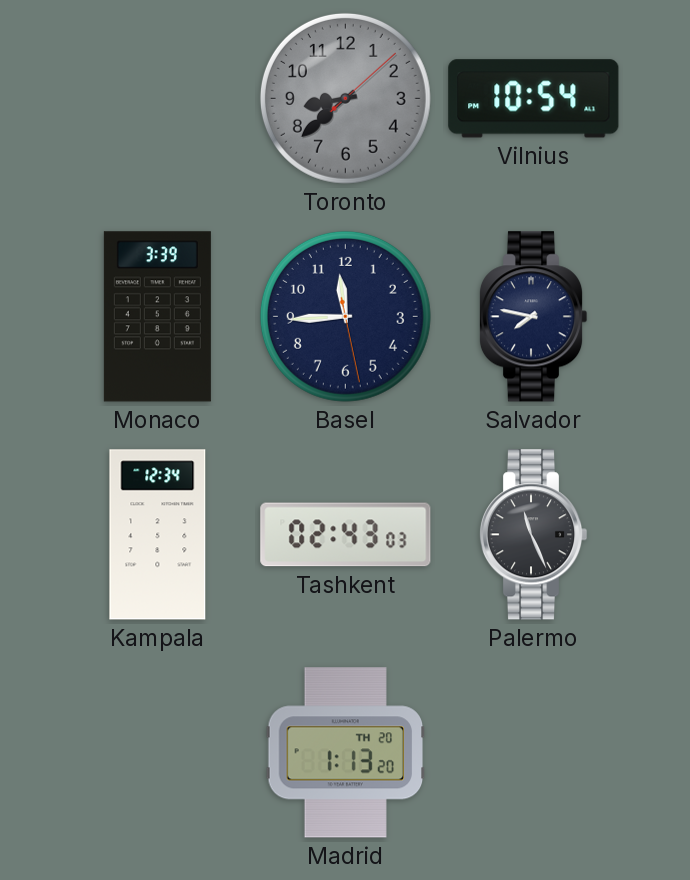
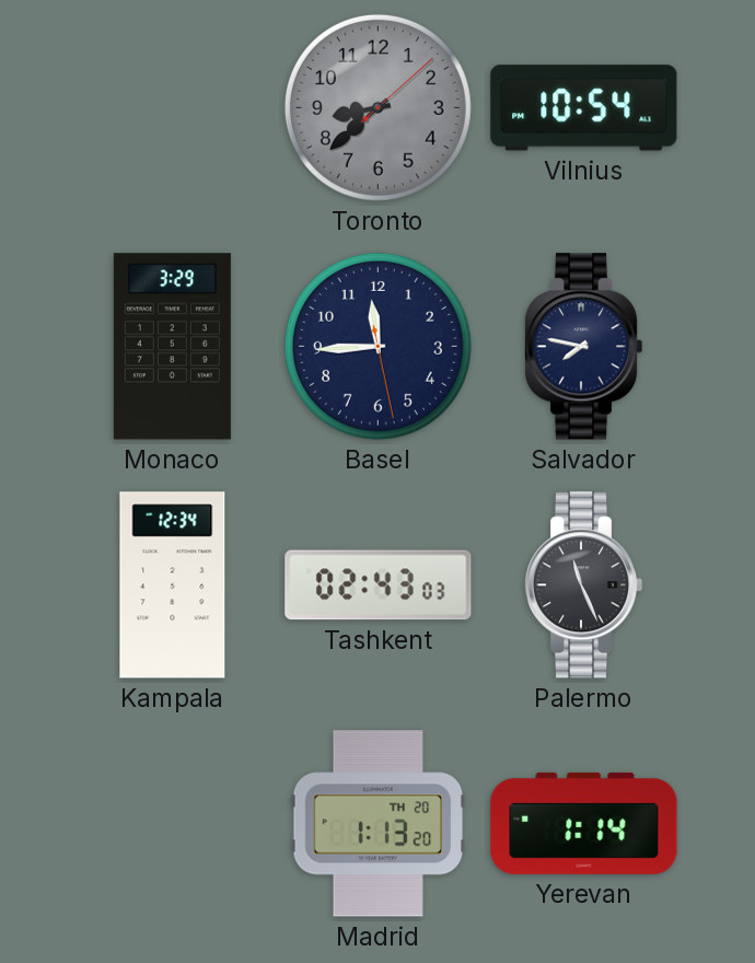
Monaco: 3:39 -> 3:29
Yerevan: none -> 1:14
